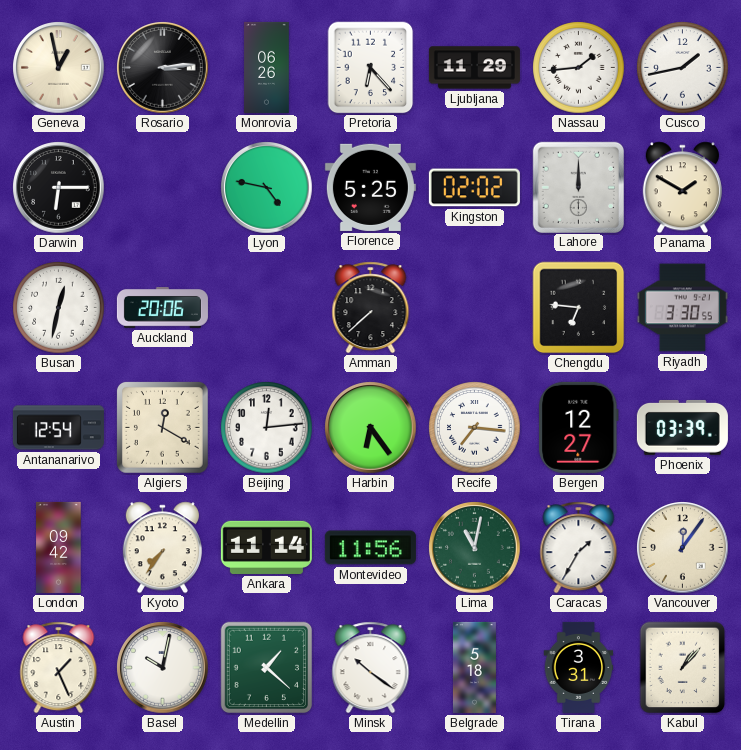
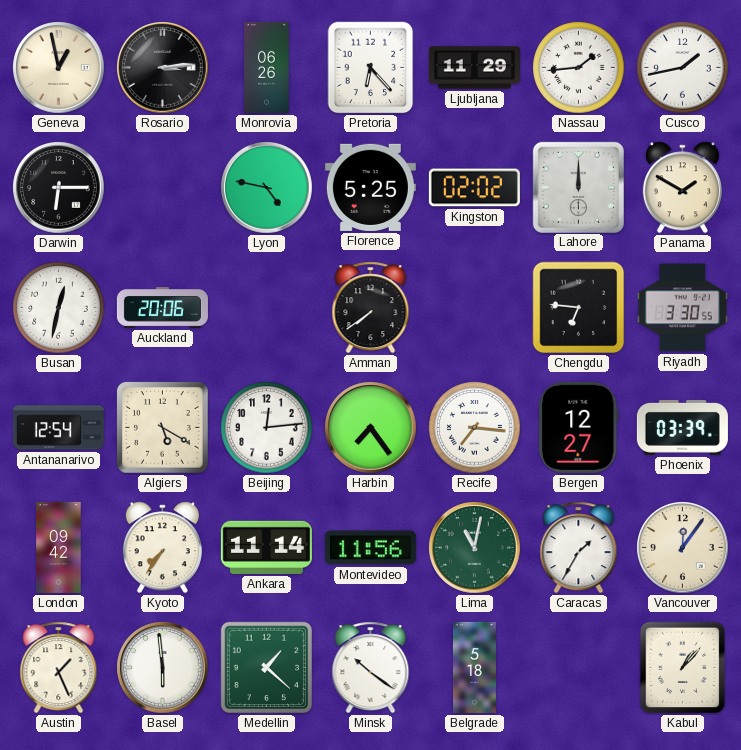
Amman: 7:38 -> 7:39
Algiers: 12:20 -> 5:20
Harbin: 6:24 -> 7:24
Basel: 10:02 -> 5:59
Tirana: 3:31 -> none
